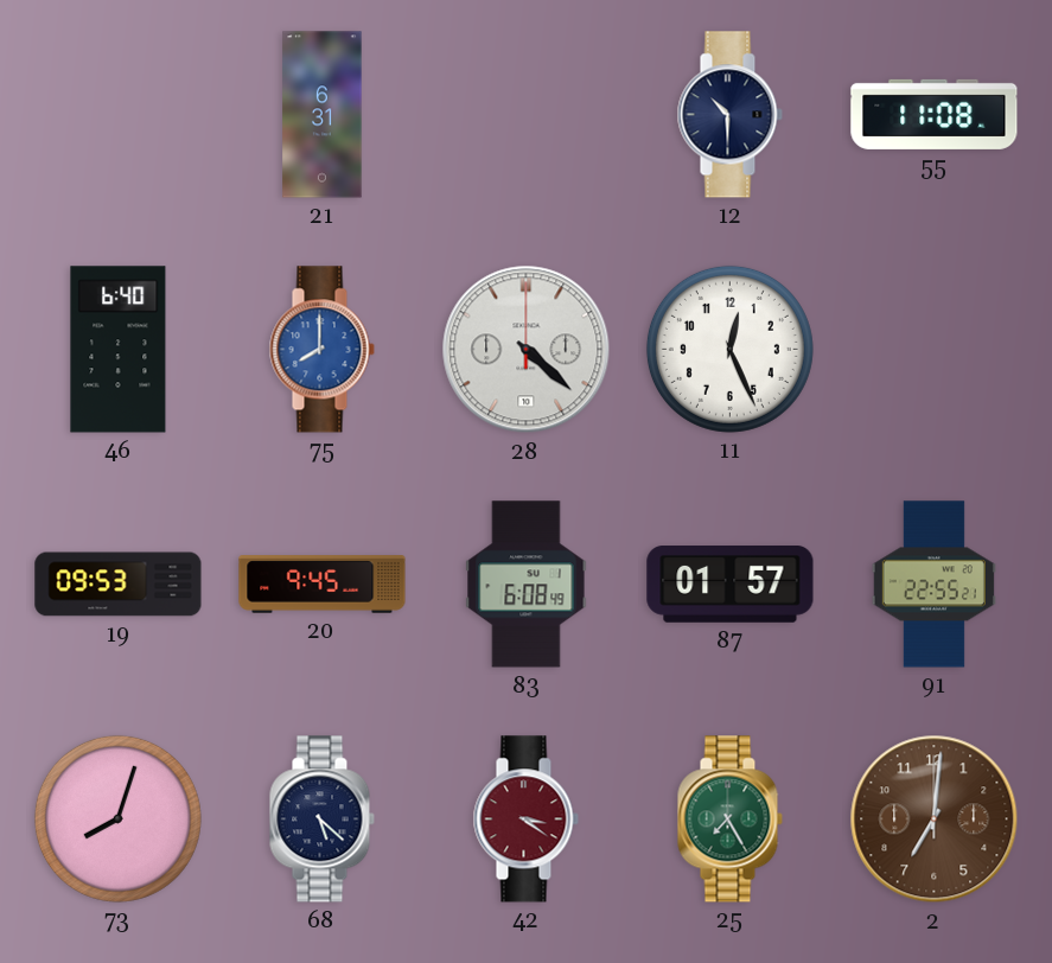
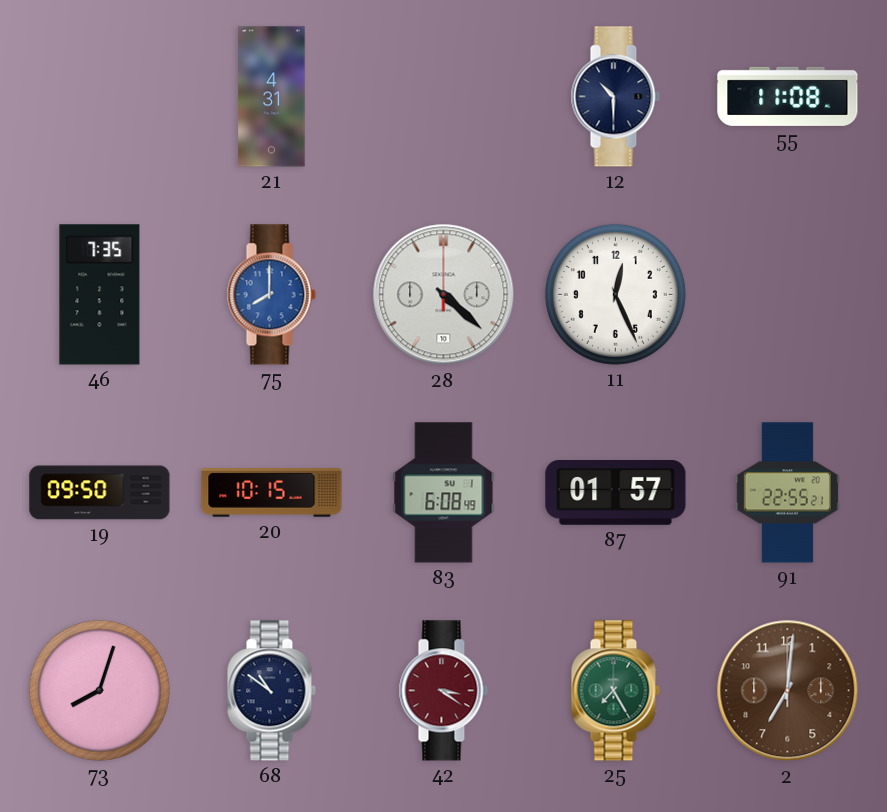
21: 6:31 -> 4:31
46: 6:40 -> 7:35
19: 09:53 -> 09:50
20: 9:45 -> 10:15
68: 5:22 -> 10:51
